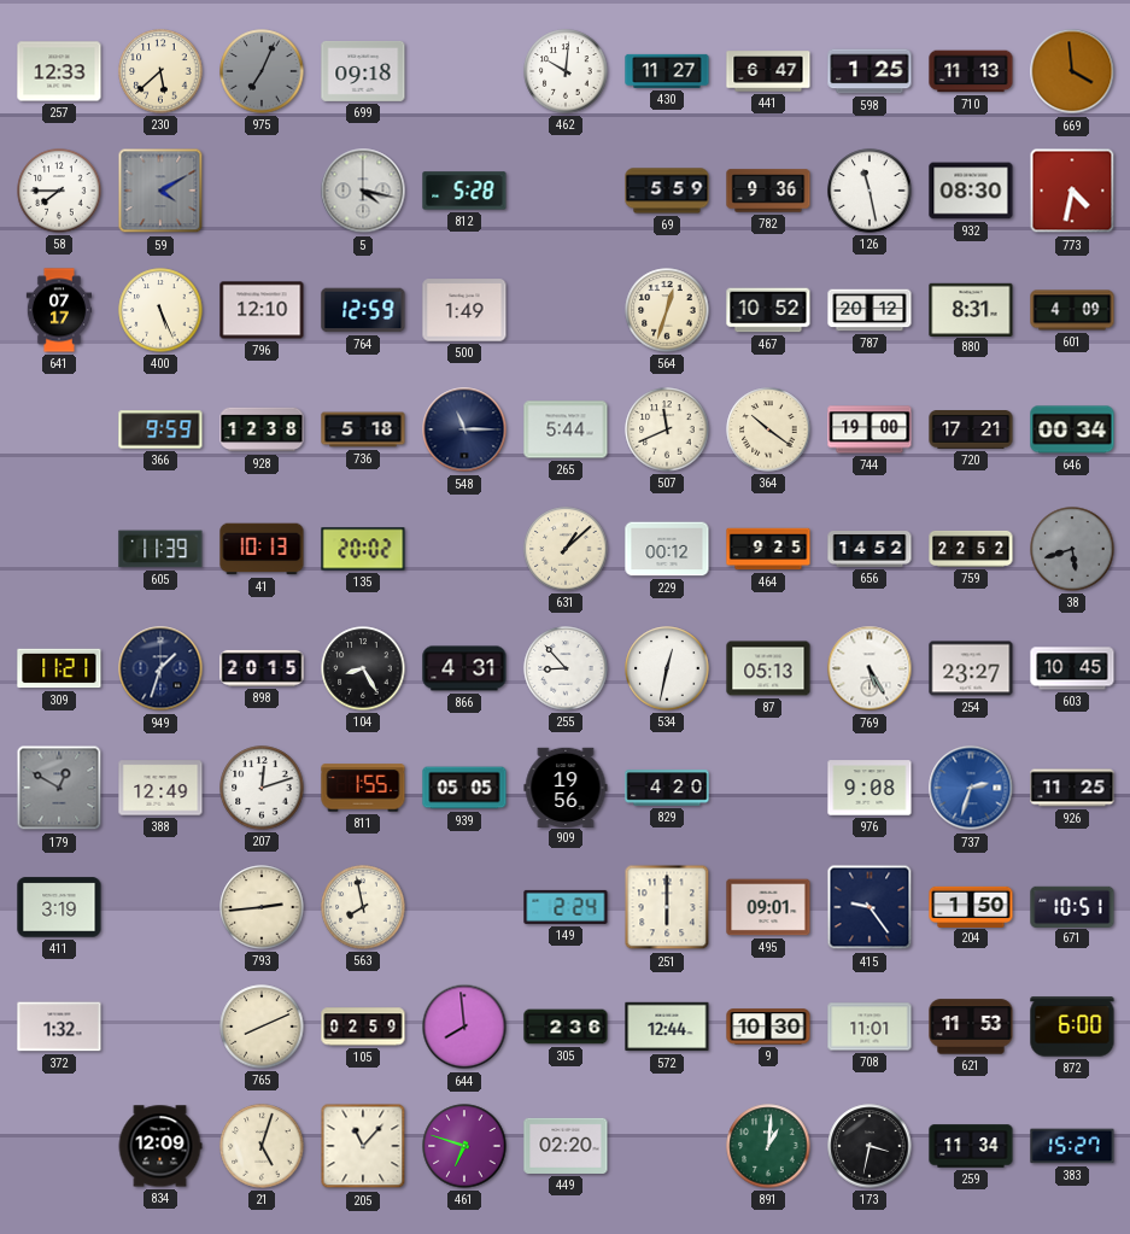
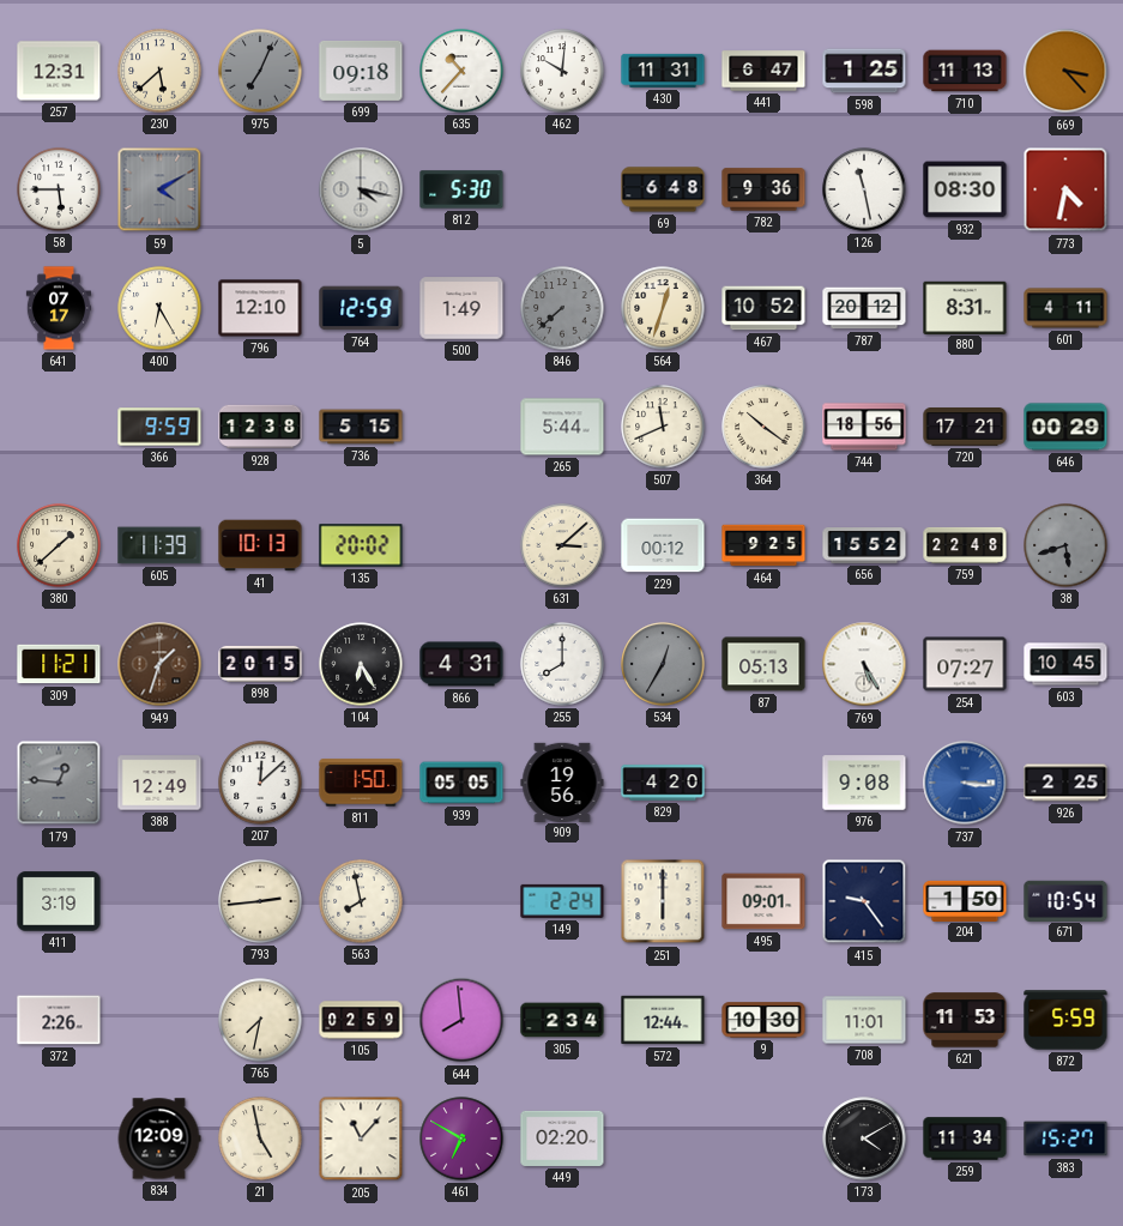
257: 12:33 -> 12:31
635: none -> 10:37
430: 11:27 -> 11:31
669: 3:59 -> 3:23
58: 7:45 -> 5:45
812: 5:28 -> 5:30
69: 5:59 -> 6:48
400: 5:26 -> 6:25
846: none -> 7:38
601: 4:09 -> 4:11
736: 5:18 -> 5:15
548: 11:15 -> none
744: 19:00 -> 18:56
646: 00:34 -> 00:29
380: none -> 1:38
631: 1:08 -> 3:08
656: 14:52 -> 15:52
759: 22:52 -> 22:48
949 dial: navy -> brown
104: 8:25 -> 6:25
255: 8:53 -> 8:00
534: 12:32 -> 12:35
534 dial: white -> grey
254: 23:27 -> 07:27
179: 12:50 -> 12:46
207: 12:12 -> 12:08
811: 1:55 -> 1:50
737: 2:33 -> 3:16
926: 11:25 -> 2:25
671: 10:51 -> 10:54
372: 1:32 -> 2:26
765: 8:11 -> 7:32
305: 2:36 -> 2:34
872: 6:00 -> 5:59
21: 5:03 -> 4:58
461: 6:48 -> 6:50
891: 1:01 -> none
173: 3:32 -> 4:10
